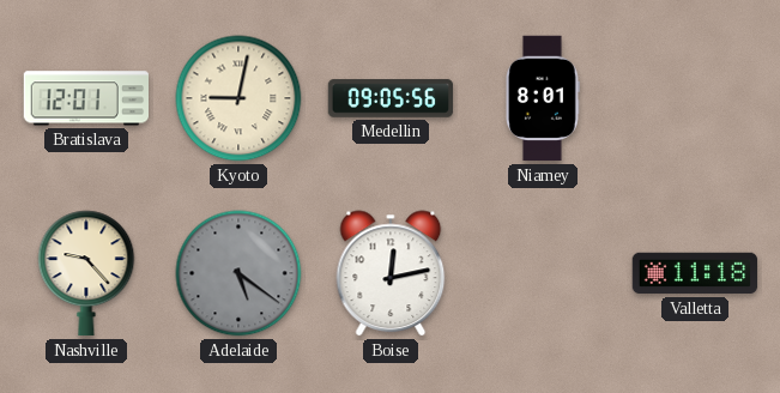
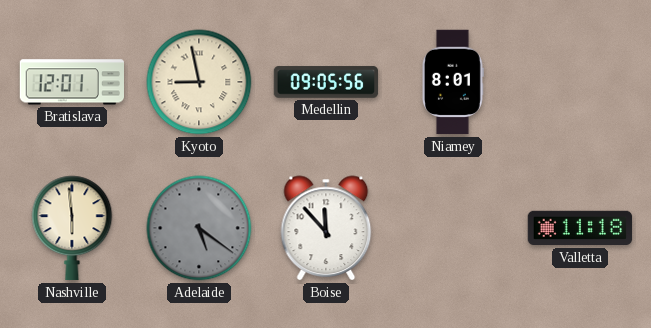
Kyoto: 9:02 -> 8:58
Nashville: 9:23 -> 5:59
Boise: 12:13 -> 11:53
